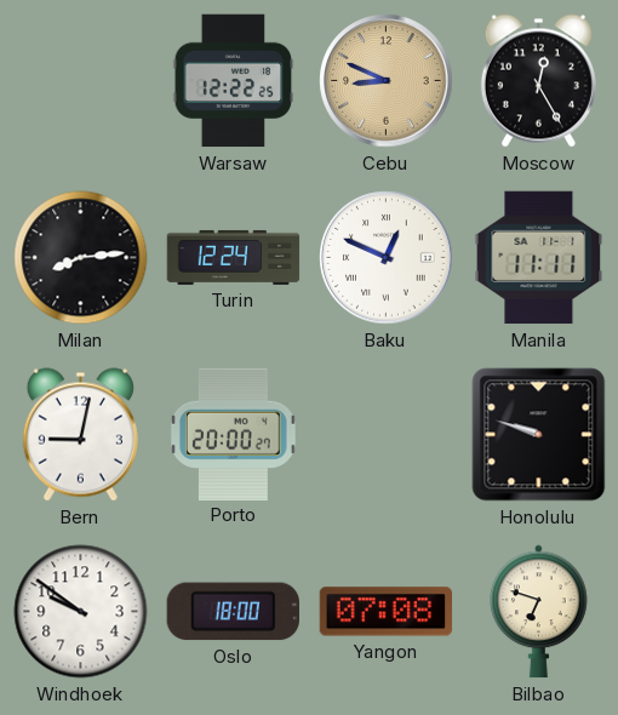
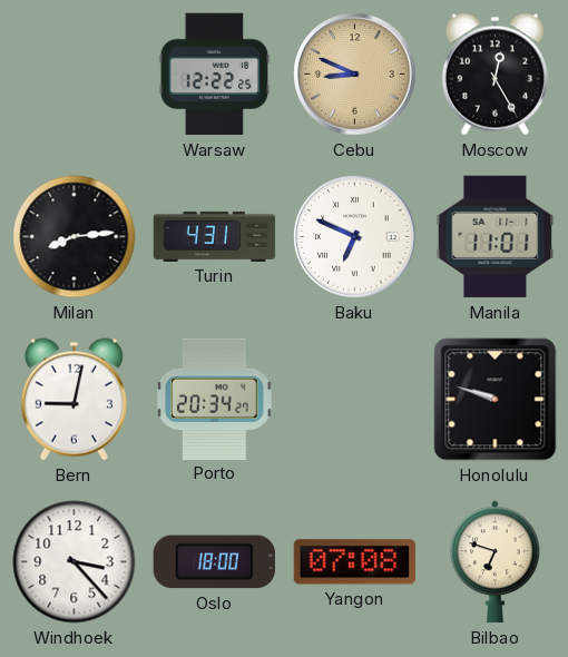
Turin: 12:24 -> 4:31
Baku: 12:49 -> 6:49
Manila: 11:11 -> 11:01
Porto: 20:00 -> 20:34
Windhoek: 9:51 -> 3:23
